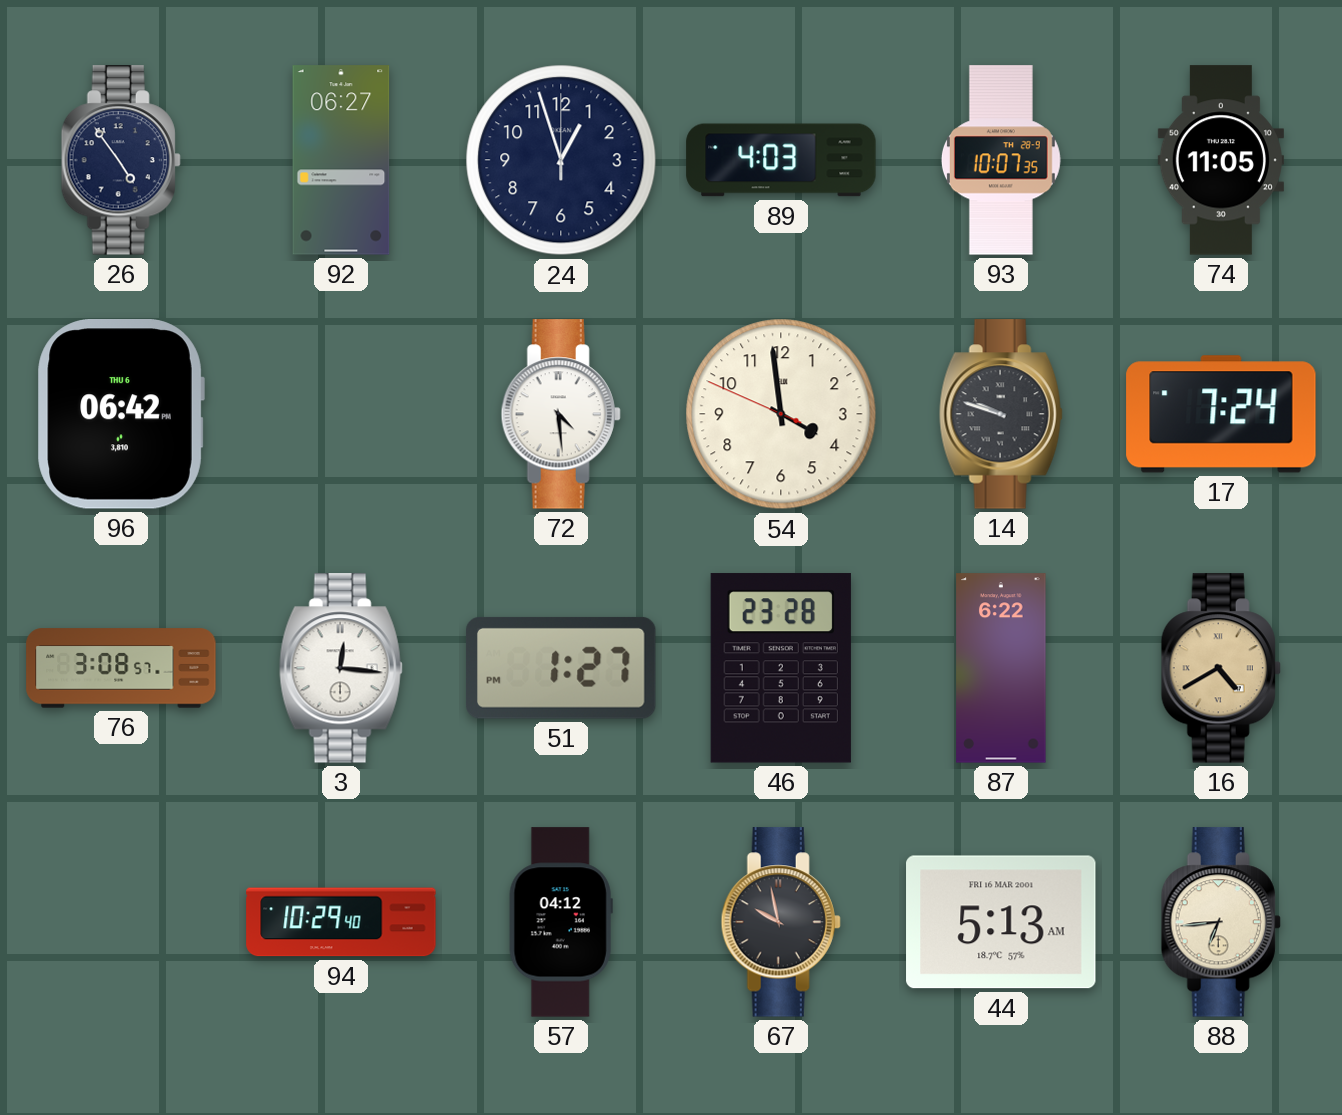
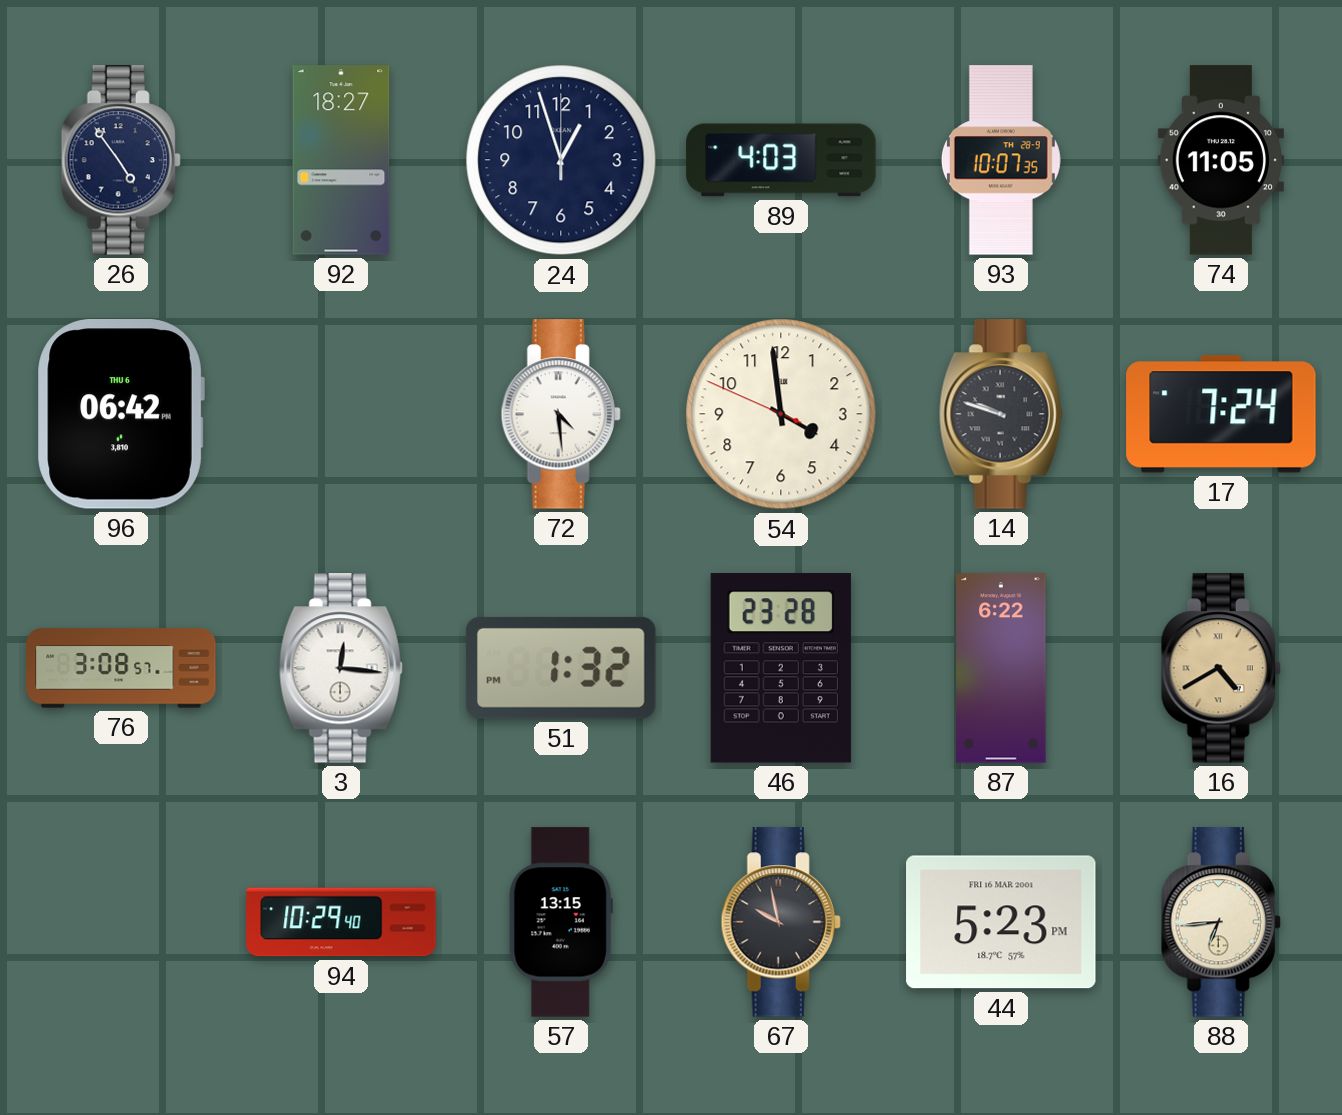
92: 06:27 -> 18:27
51: 1:27 -> 1:32
57: 04:12 -> 13:15
44: 5:13 -> 5:23
